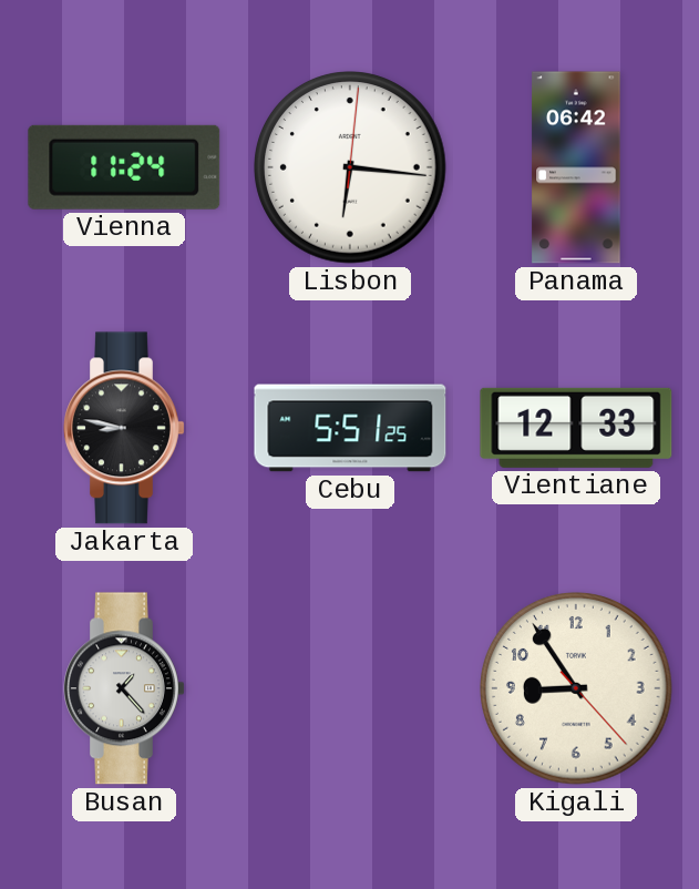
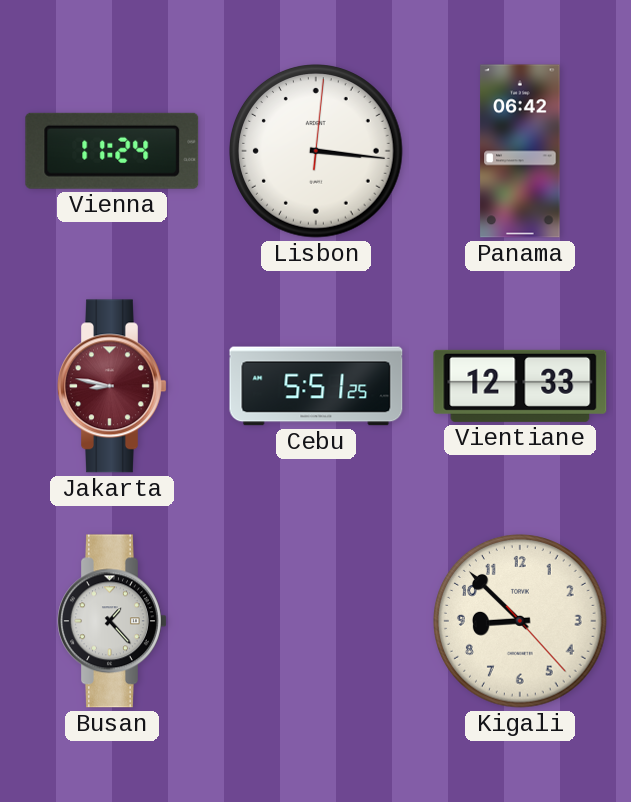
Lisbon: 6:16 -> 3:16
Jakarta dial: black -> burgundy
Kigali: 8:54 -> 8:52
